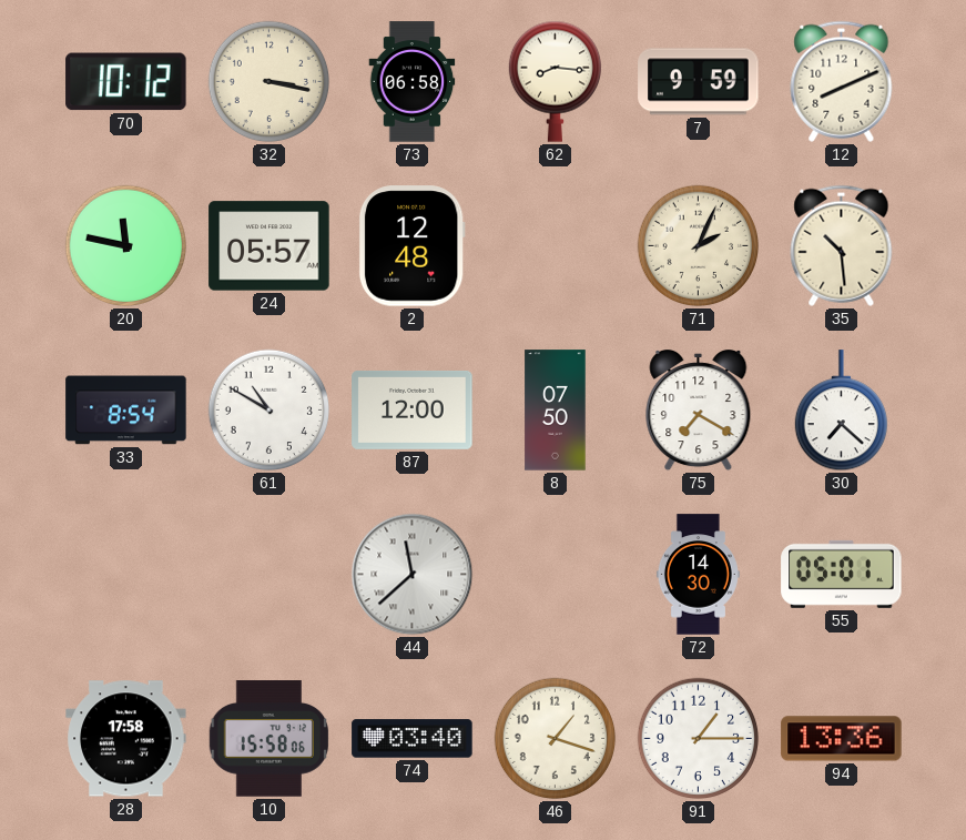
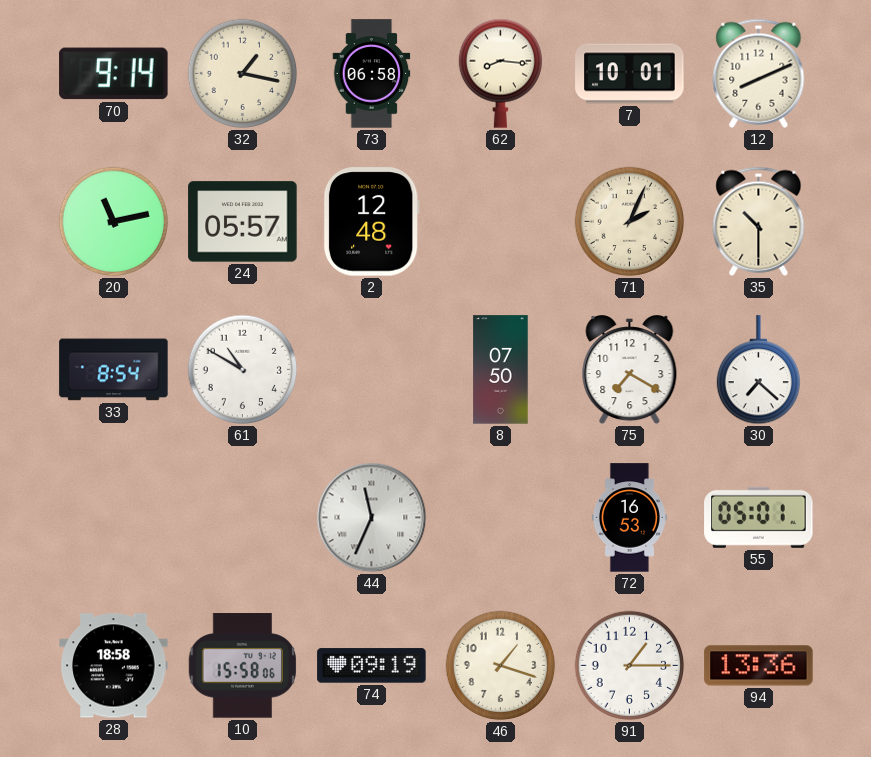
70: 10:12 -> 9:14
32: 3:17 -> 1:17
7: 9:59 -> 10:01
20: 11:47 -> 11:13
35: 10:29 -> 10:30
87: 12:00 -> none
44: 11:38 -> 11:34
72: 14:30 -> 16:53
28: 17:58 -> 18:58
74: 03:40 -> 09:19
